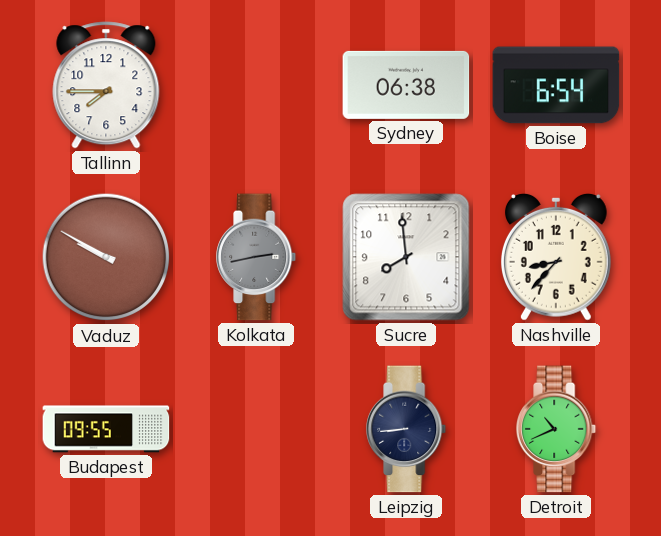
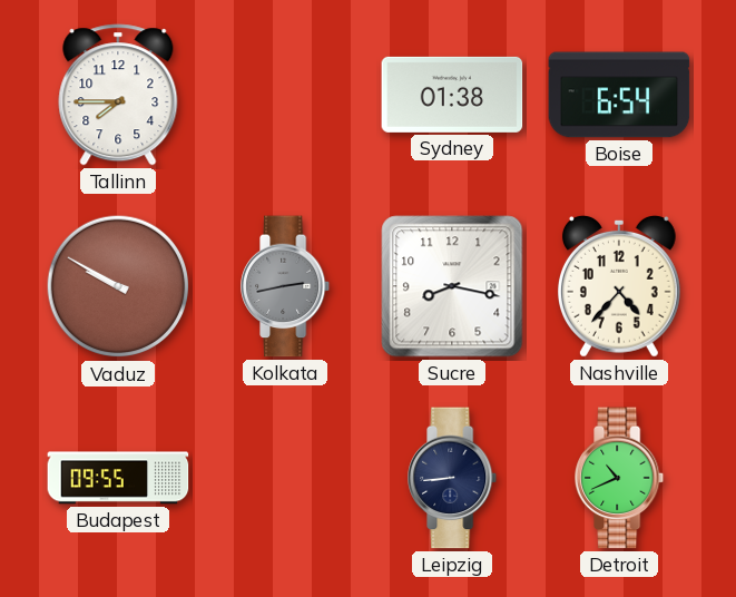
Sydney: 06:38 -> 01:38
Sucre: 7:59 -> 8:17
Nashville: 8:37 -> 4:37
